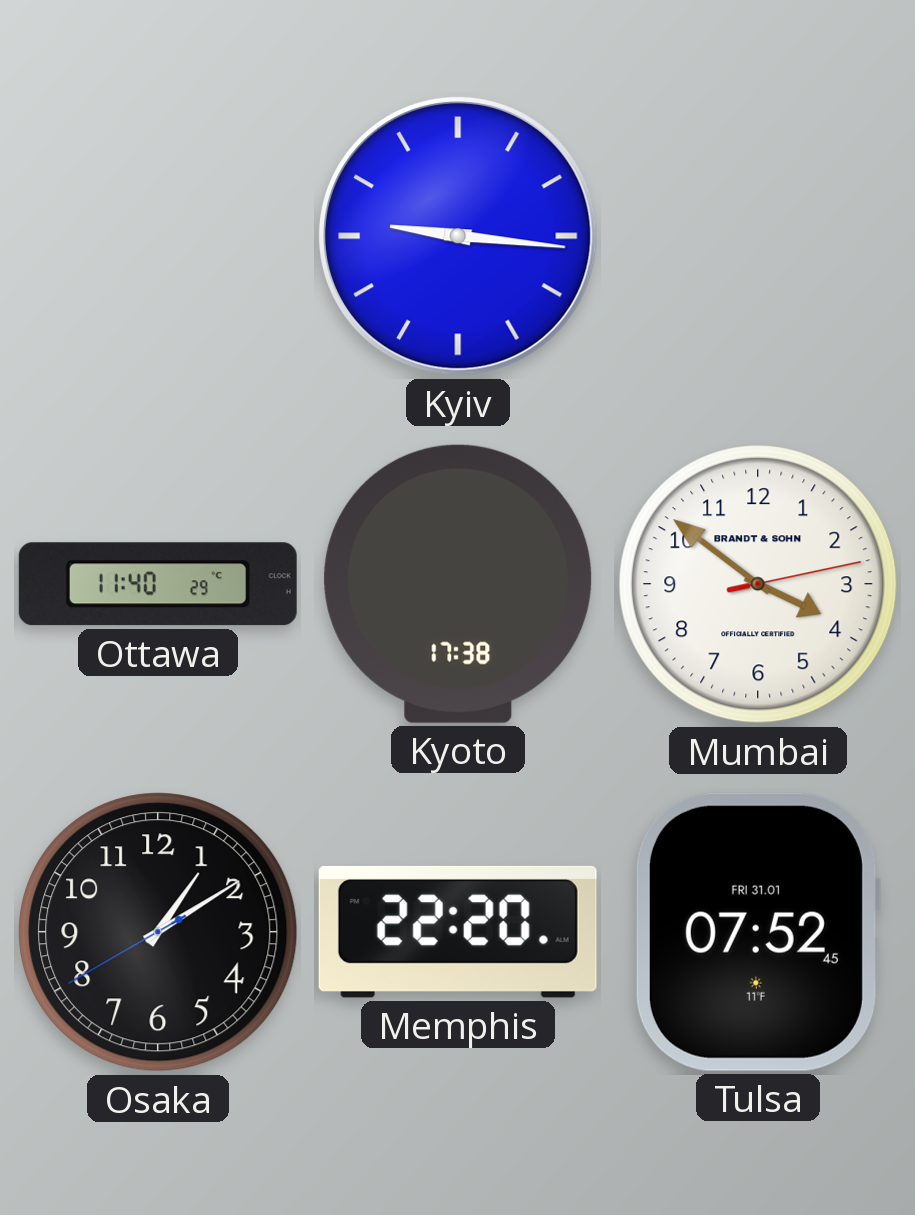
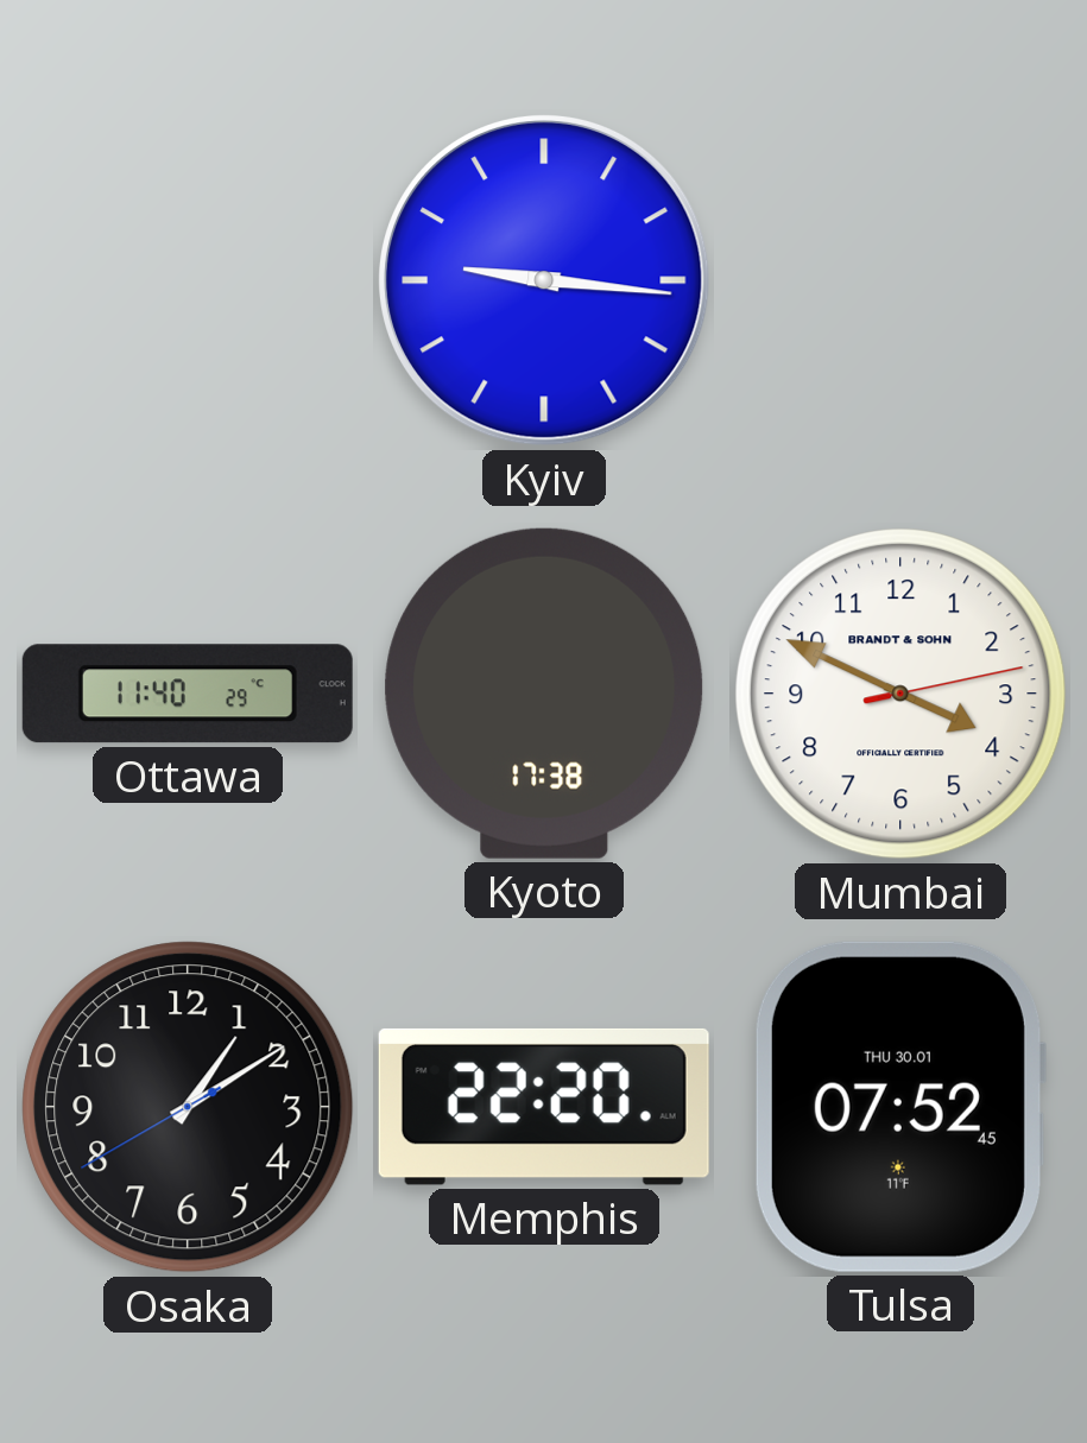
Mumbai: 3:51 -> 3:49
Tulsa date: FRI 31.01 -> THU 30.01
